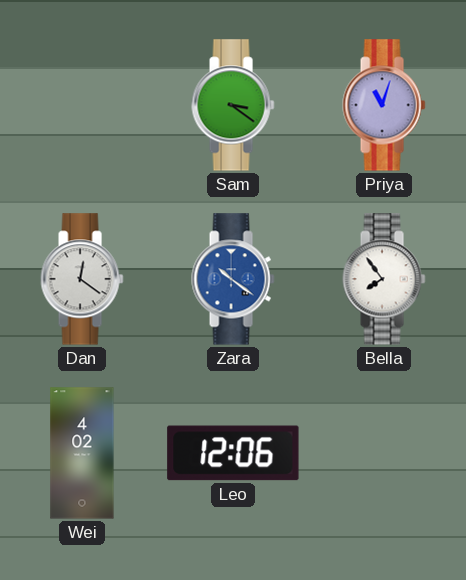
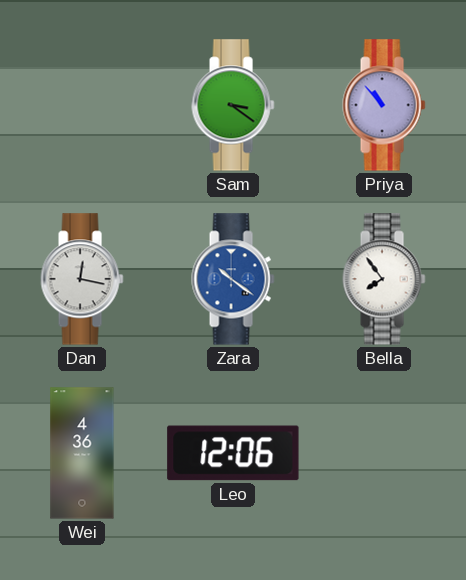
Priya: 11:03 -> 10:53
Dan: 12:21 -> 12:17
Wei: 4:02 -> 4:36
